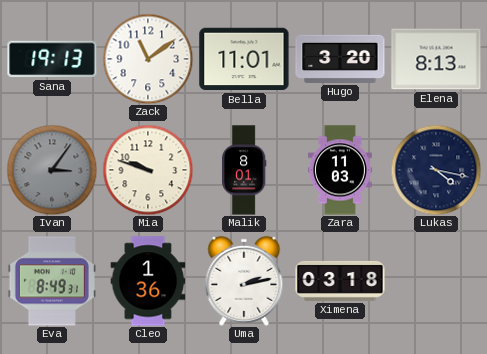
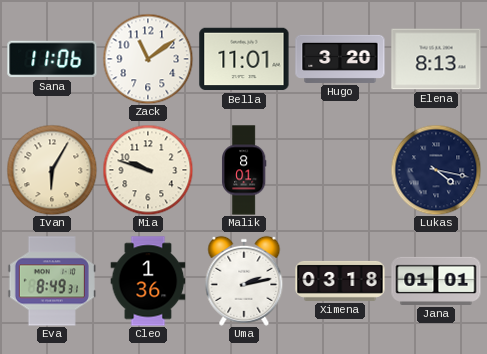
Sana: 19:13 -> 11:06
Ivan: 3:06 -> 6:05
Ivan dial: grey -> cream
Zara: 11:03 -> none
Jana: none -> 01:01
